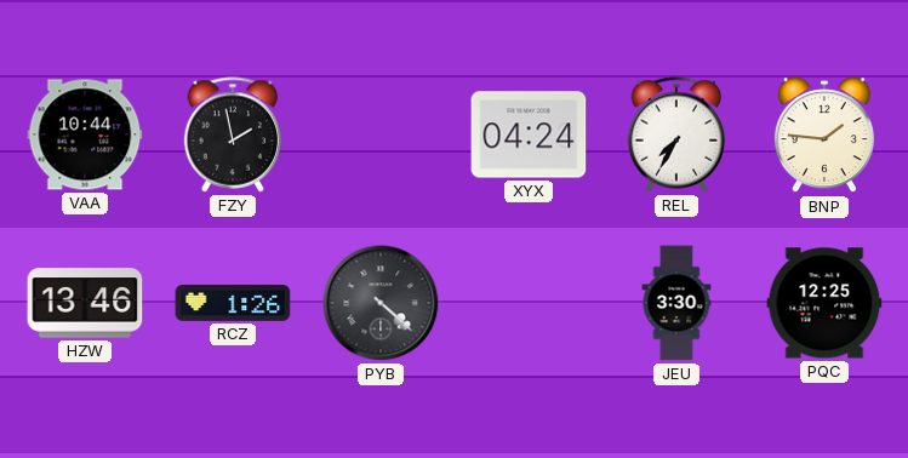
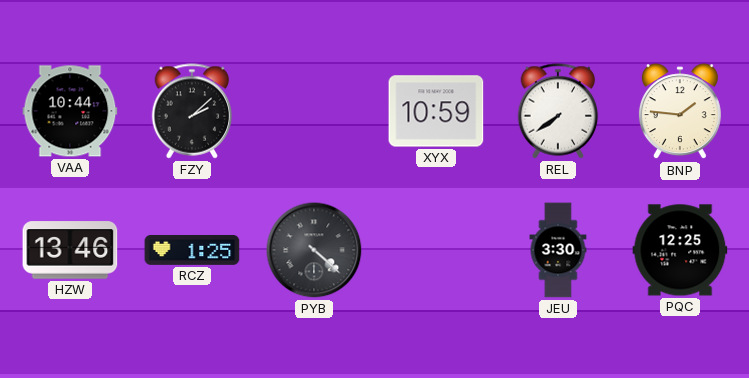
FZY: 1:58 -> 2:08
XYX: 04:24 -> 10:59
REL: 7:35 -> 7:39
RCZ: 1:26 -> 1:25
